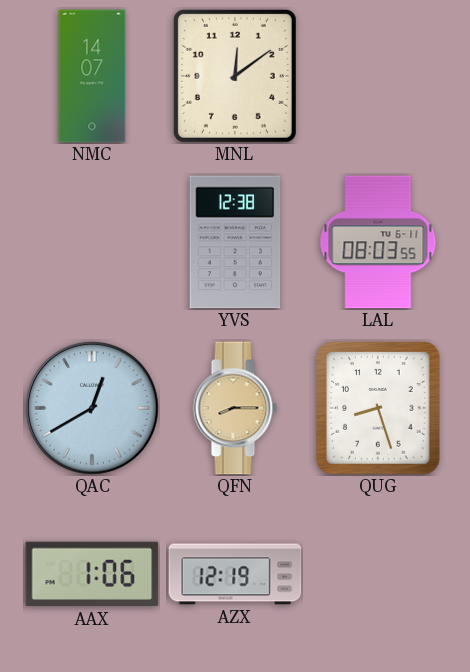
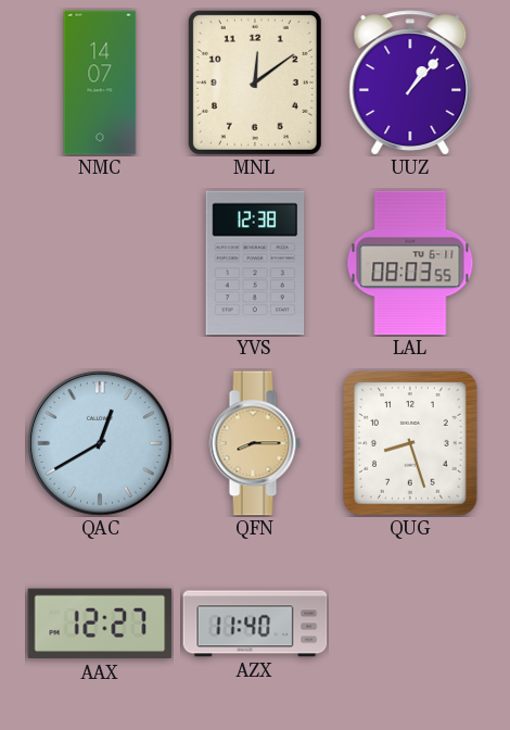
UUZ: none -> 1:07
AAX: 1:06 -> 12:27
AZX: 12:19 -> 11:40
